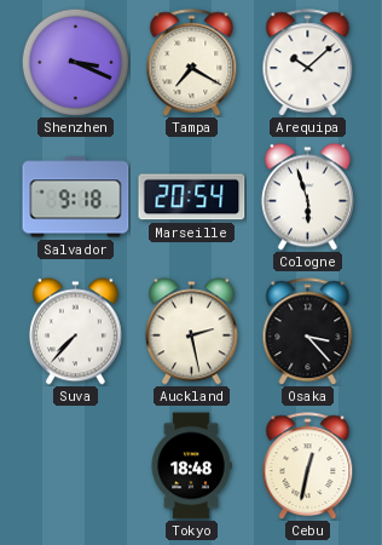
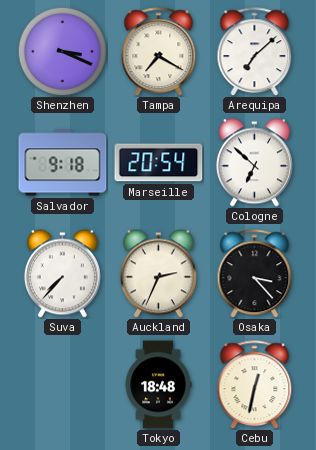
Arequipa: 10:08 -> 7:08
Cologne: 5:57 -> 6:52
Auckland: 2:28 -> 2:34
